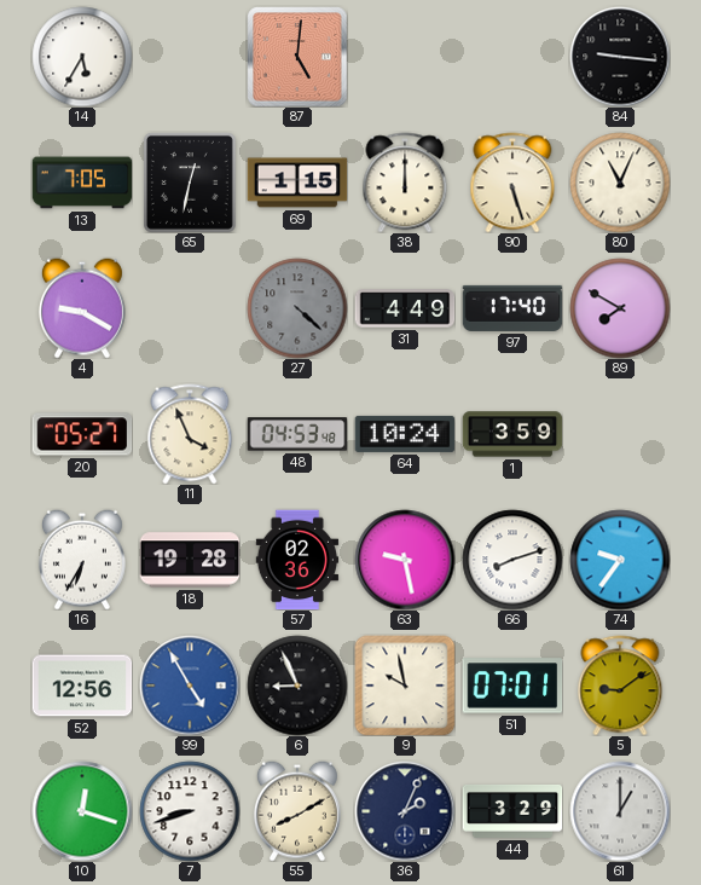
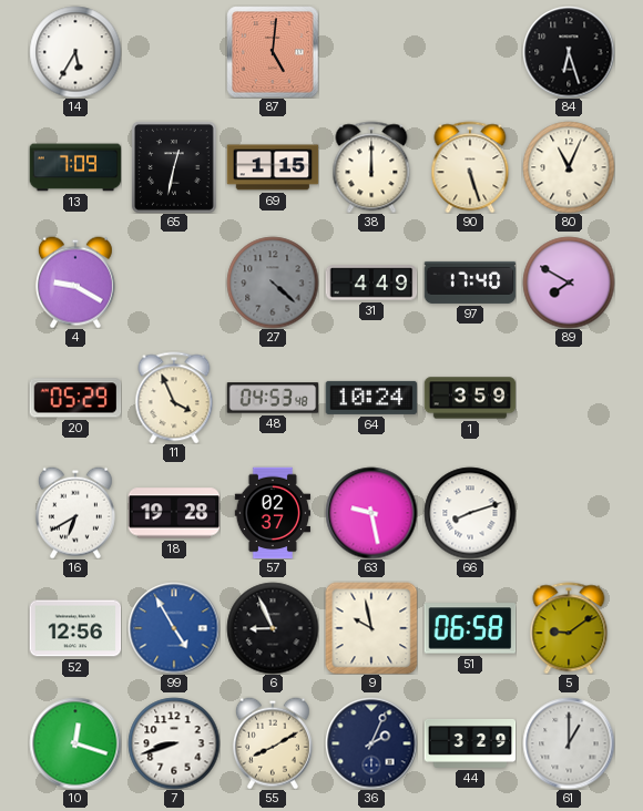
84: 9:16 -> 6:27
13: 7:05 -> 7:09
20: 05:27 -> 05:29
16: 6:35 -> 6:40
57: 02:36 -> 02:37
74: 9:36 -> none
51: 07:01 -> 06:58
